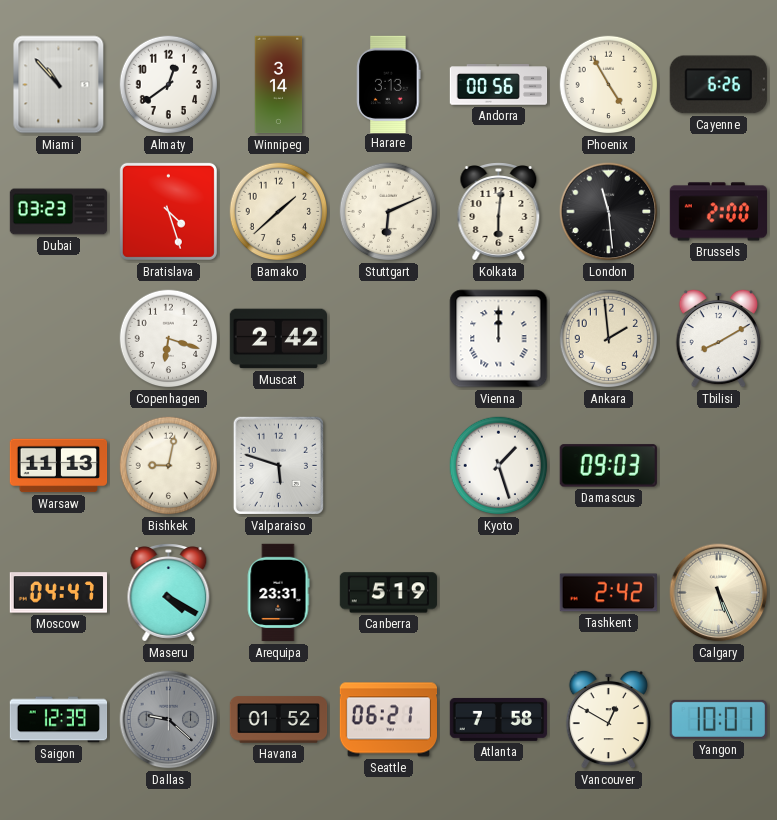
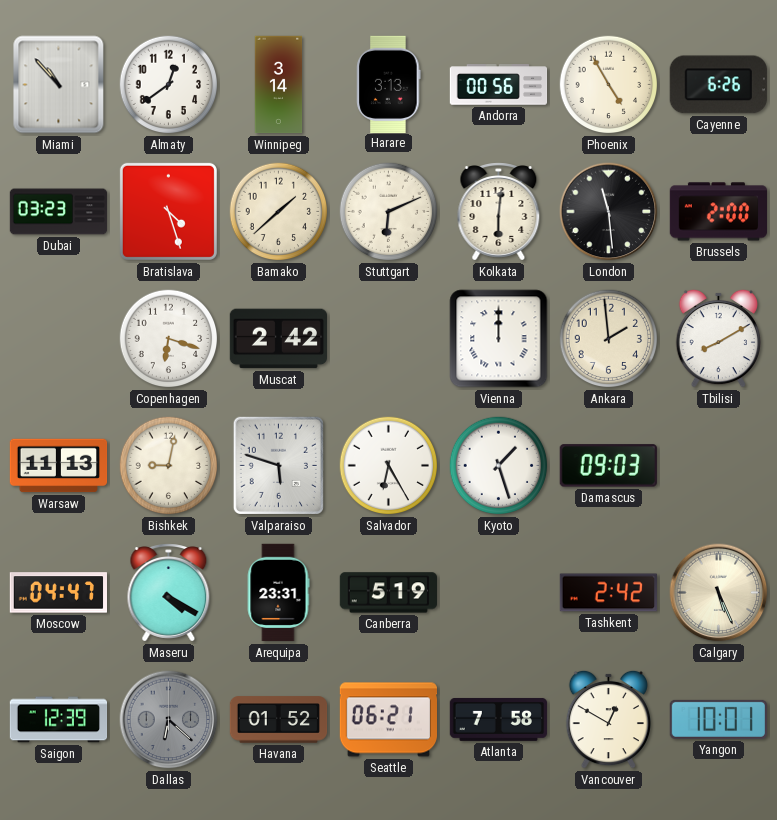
Salvador: none -> 6:25
Dallas: 9:22 -> 6:22
